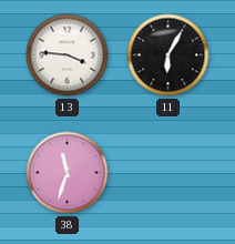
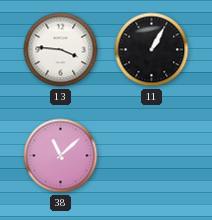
11: 6:05 -> 1:05
38: 11:33 -> 11:08
